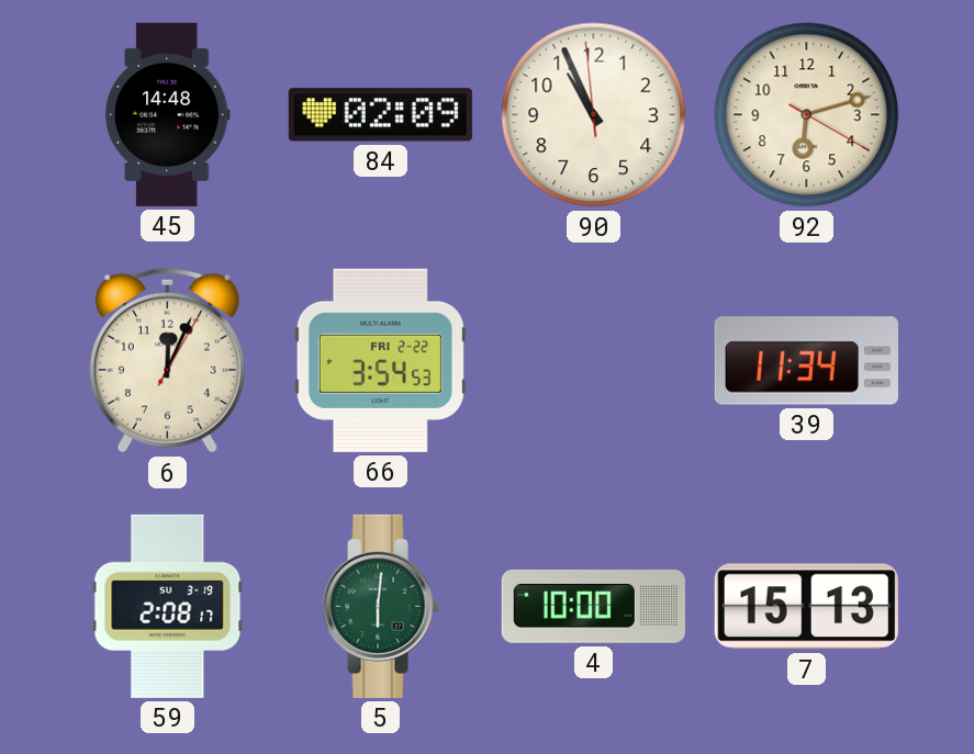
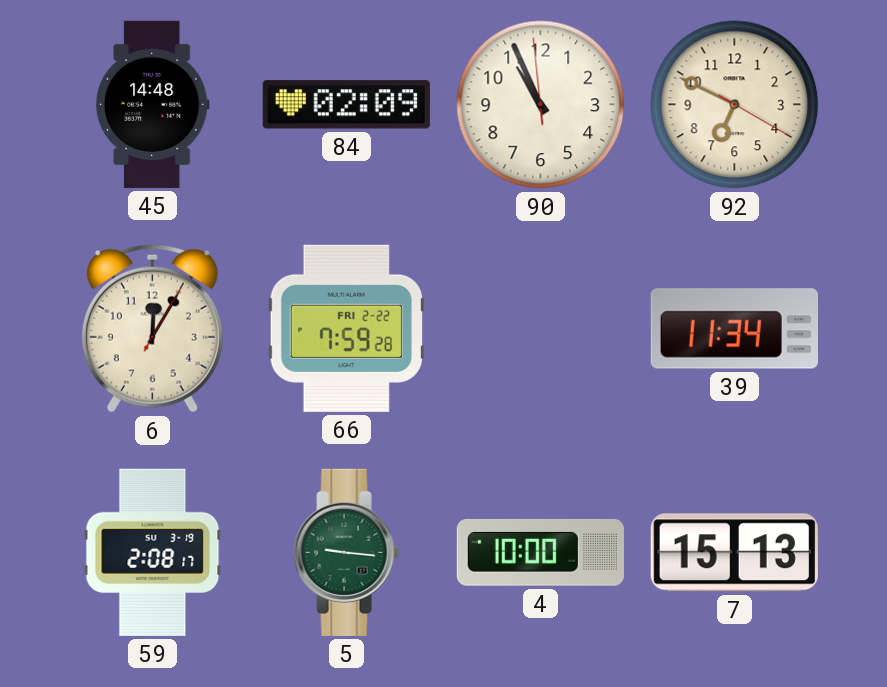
92: 6:12 -> 6:49
6: 12:04 -> 12:05
66: 3:54 -> 7:59
5: 6:01 -> 9:16
